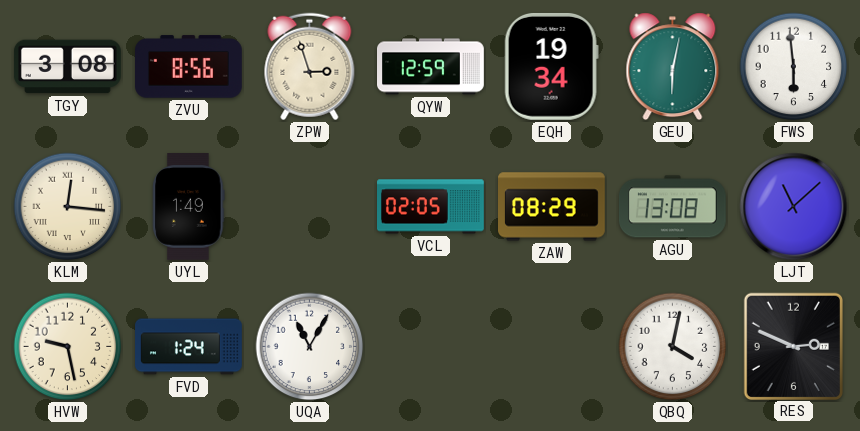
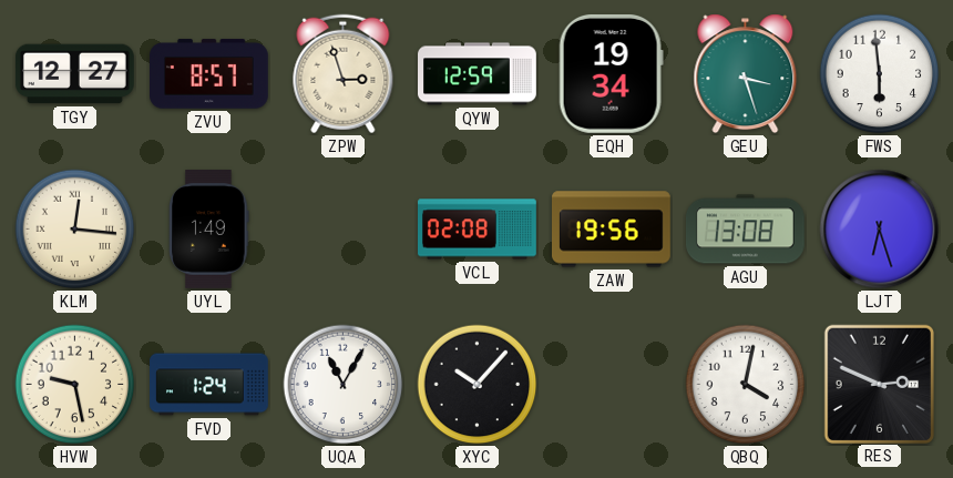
TGY: 3:08 -> 12:27
ZVU: 8:56 -> 8:57
GEU: 6:02 -> 3:27
VCL: 02:05 -> 02:08
ZAW: 08:29 -> 19:56
LJT: 11:08 -> 6:27
XYC: none -> 10:07
